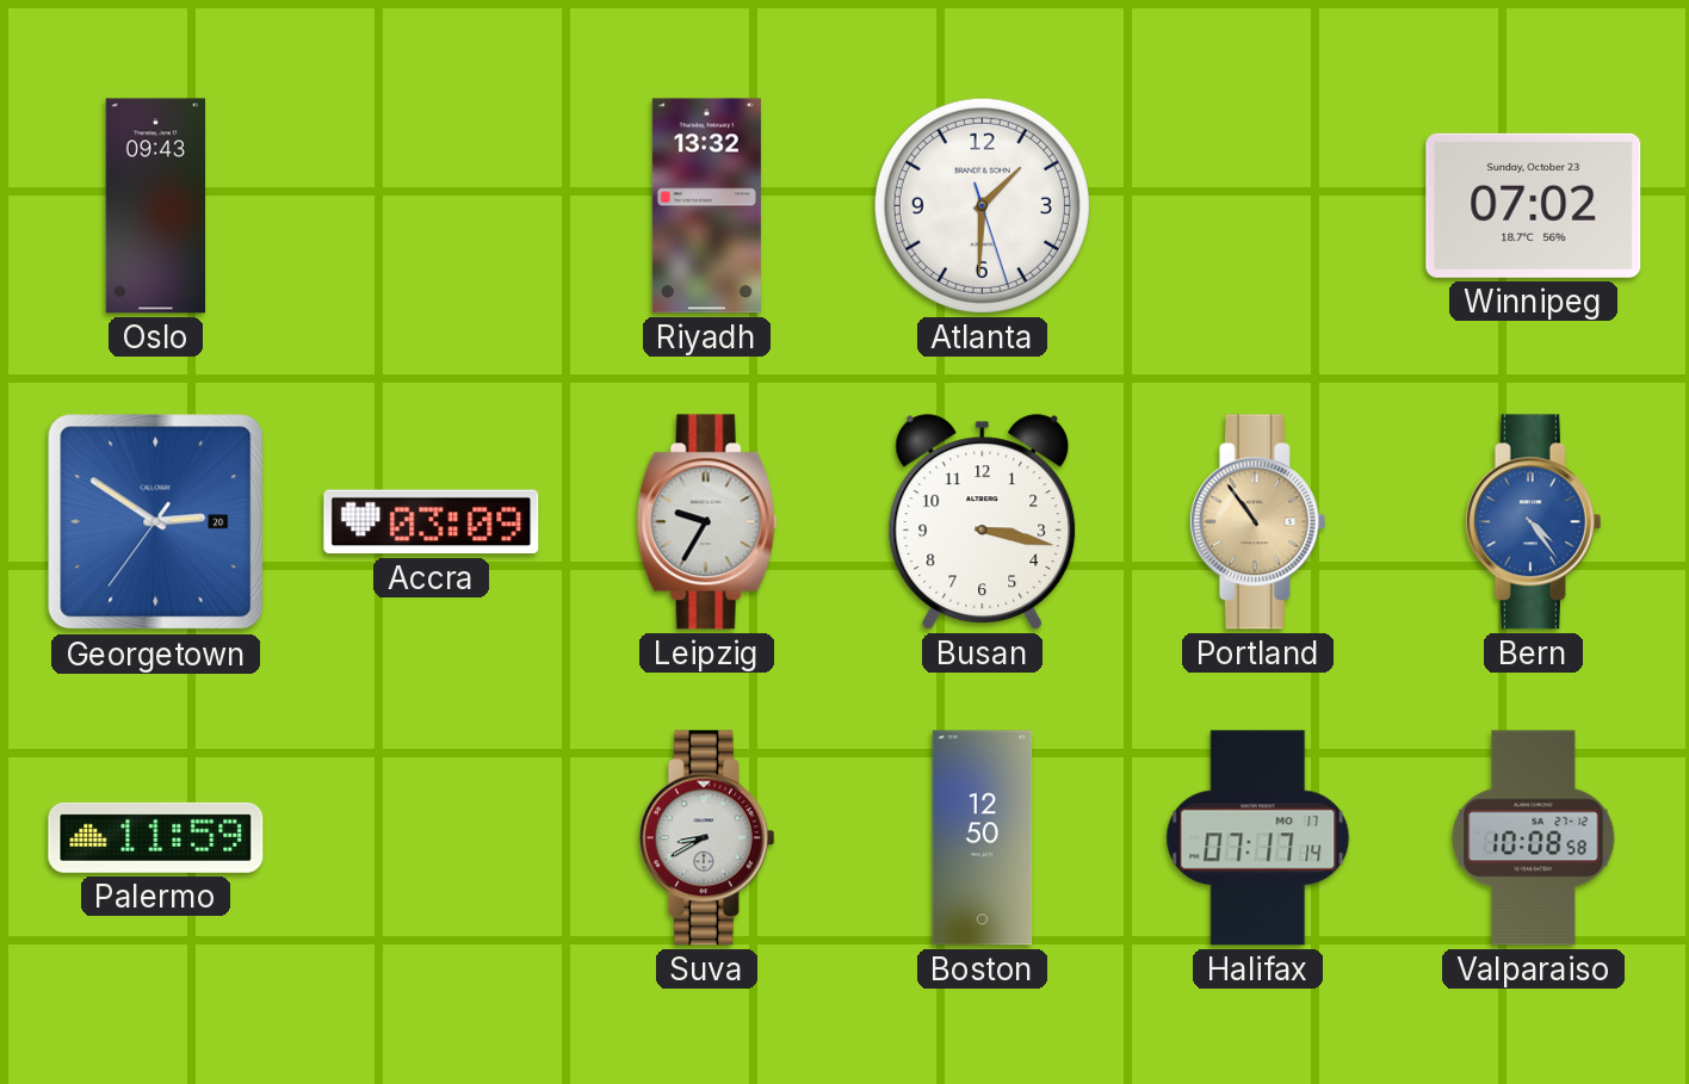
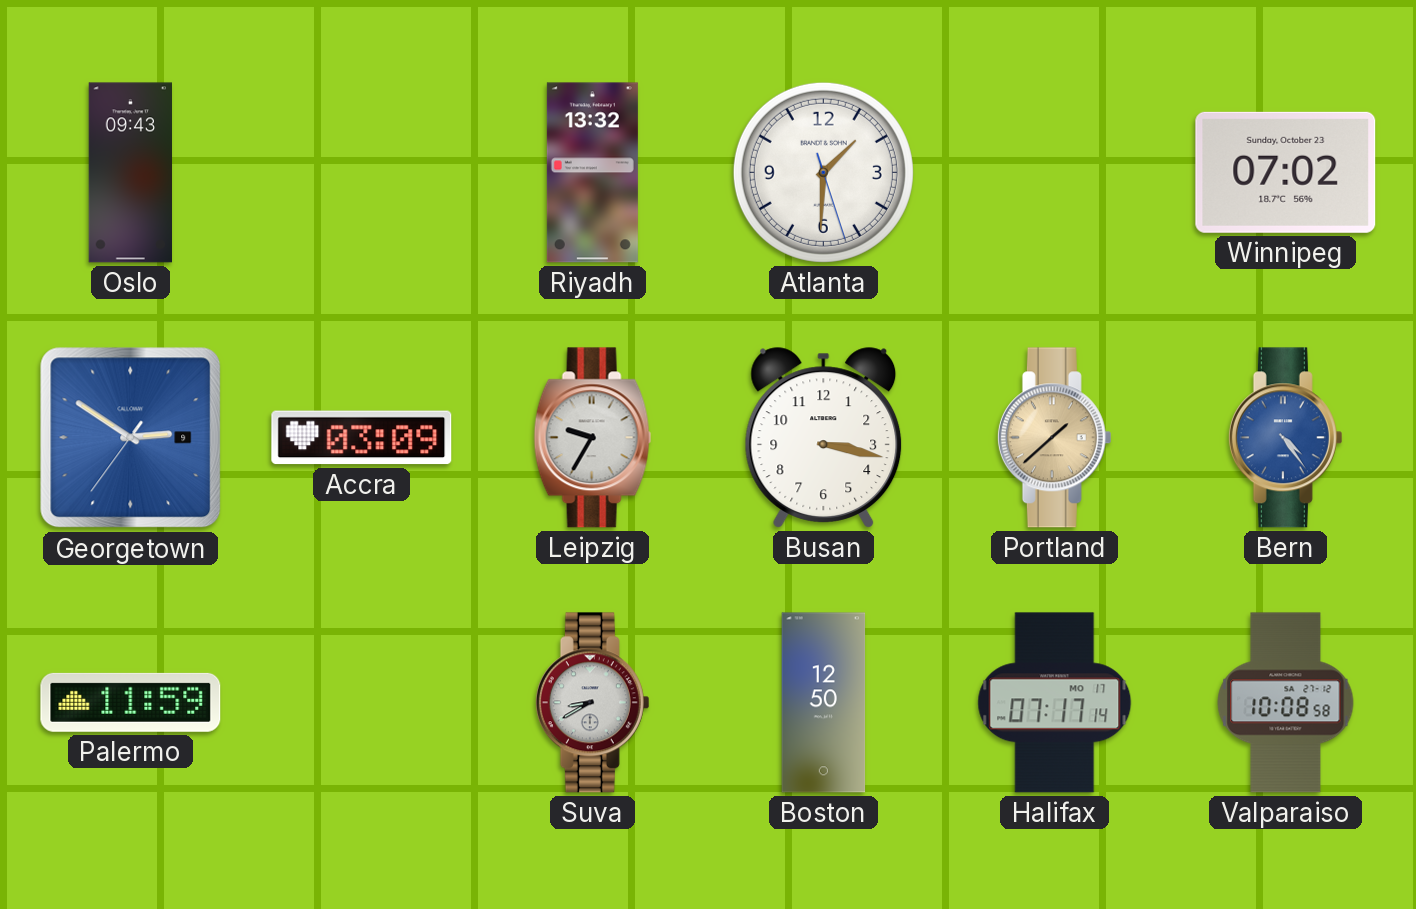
Georgetown date: 20 -> 9
Portland: 10:54 -> 1:38
